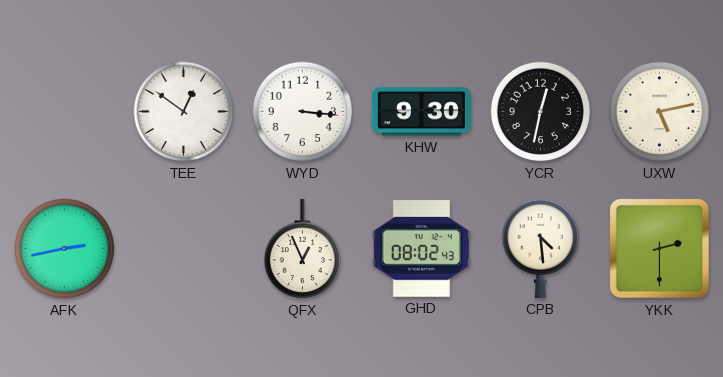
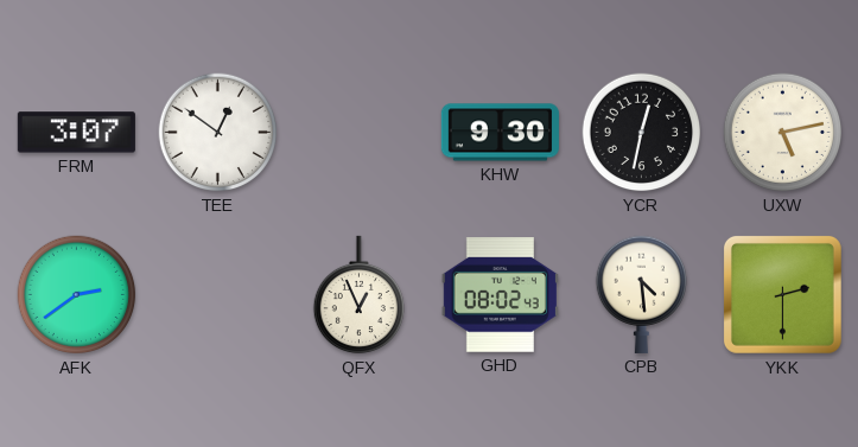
FRM: none -> 3:07
WYD: 3:16 -> none
AFK: 2:43 -> 2:39
